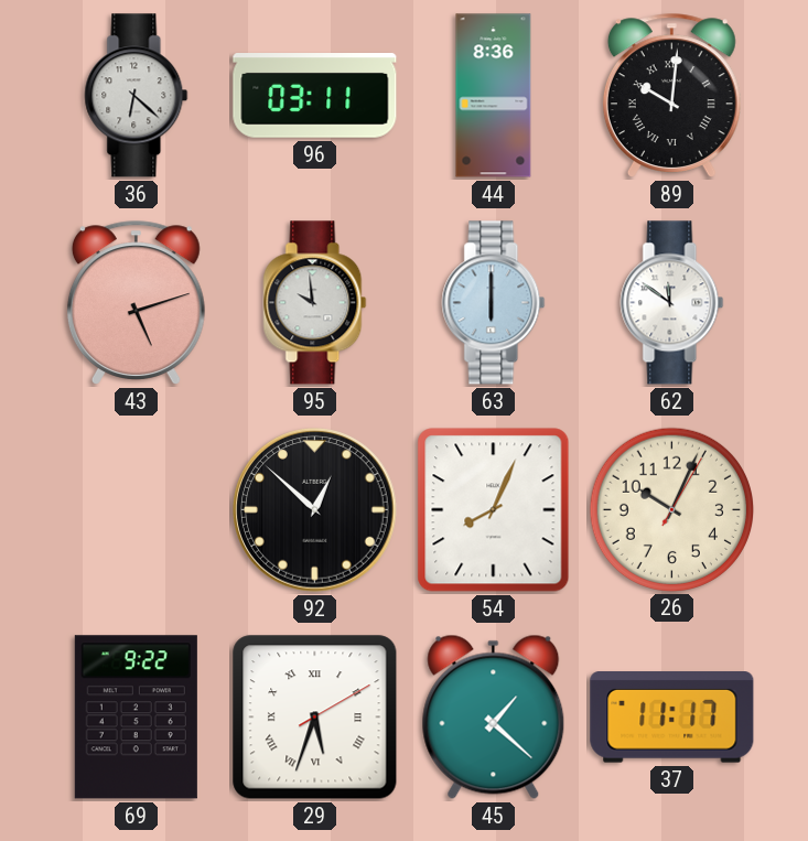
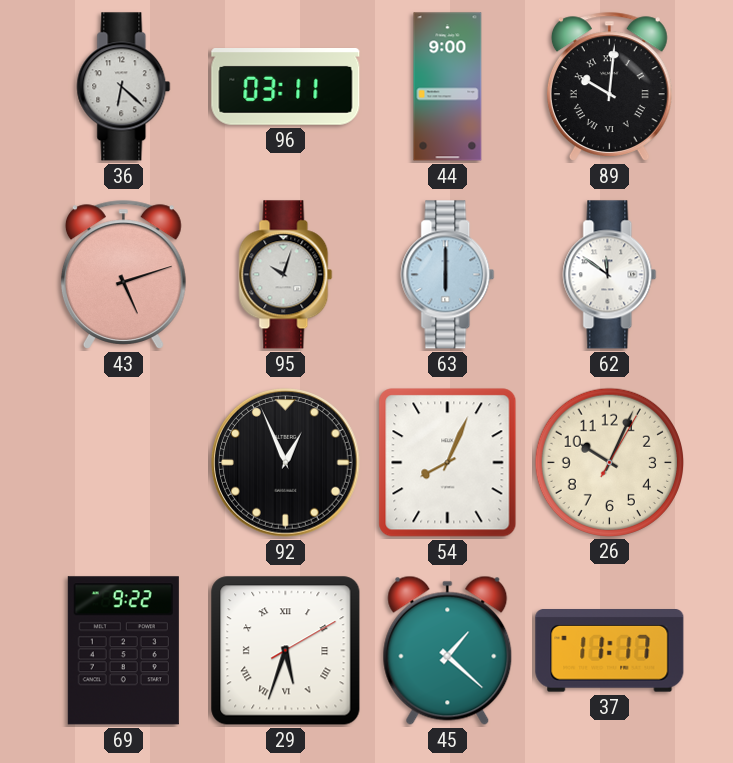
44: 8:36 -> 9:00
95: 9:59 -> 10:03
92: 12:52 -> 12:56
